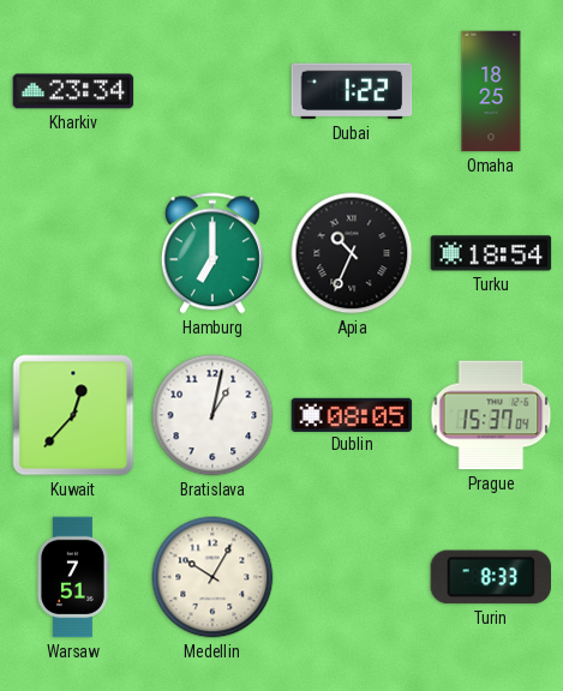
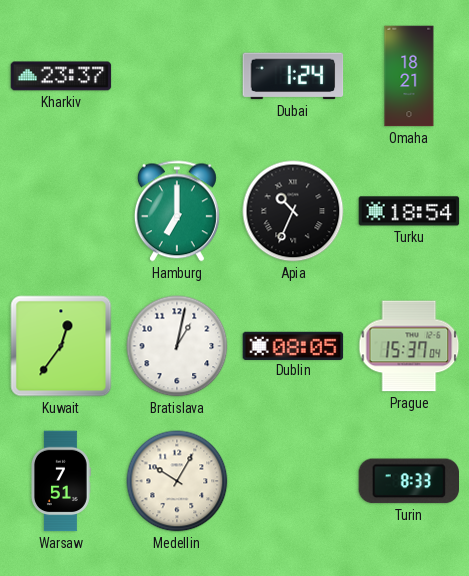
Kharkiv: 23:34 -> 23:37
Dubai: 1:22 -> 1:24
Omaha: 18:25 -> 18:21
Kuwait: 12:37 -> 12:36
